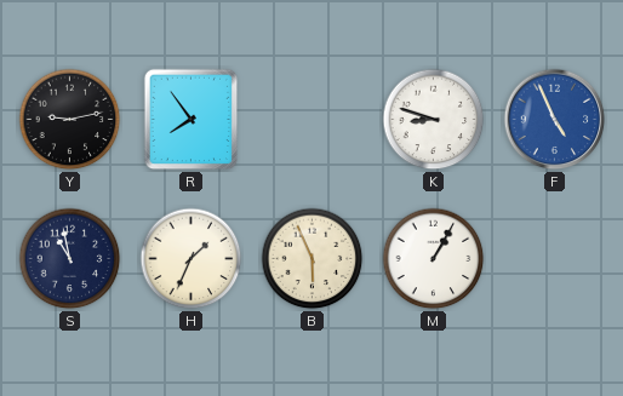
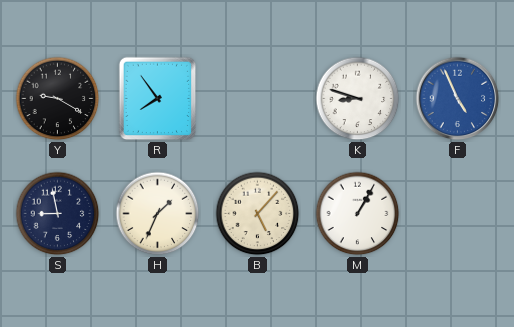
Y: 9:13 -> 9:20
S: 10:58 -> 8:58
B: 5:56 -> 5:07
